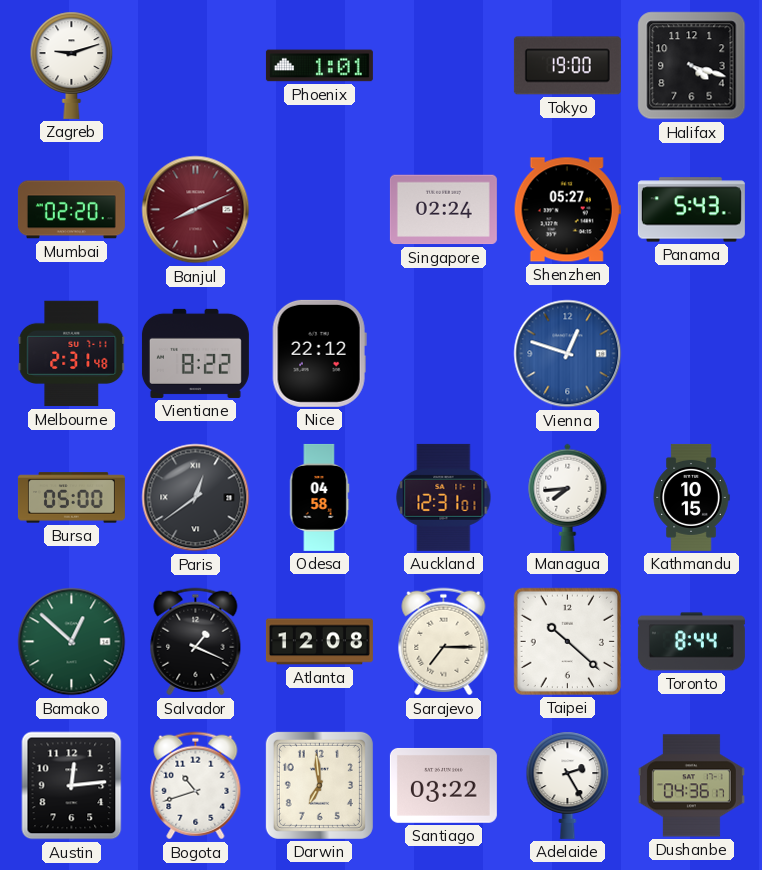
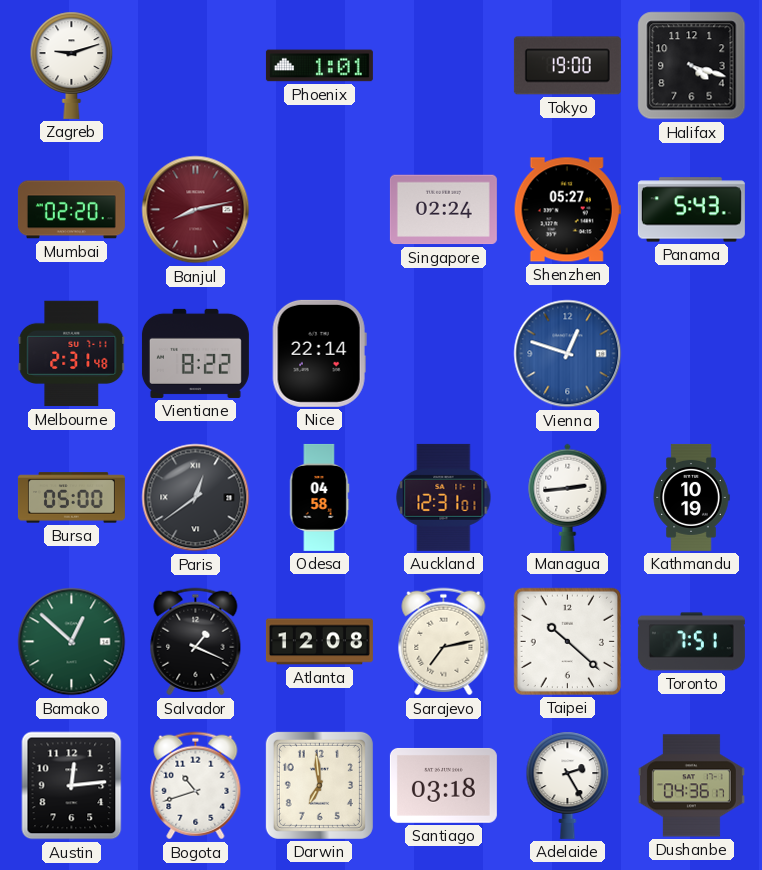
Banjul: 8:11 -> 8:13
Nice: 22:12 -> 22:14
Managua: 7:44 -> 2:44
Kathmandu: 10:15 -> 10:19
Sarajevo: 7:15 -> 7:13
Toronto: 8:44 -> 7:51
Santiago: 03:22 -> 03:18
